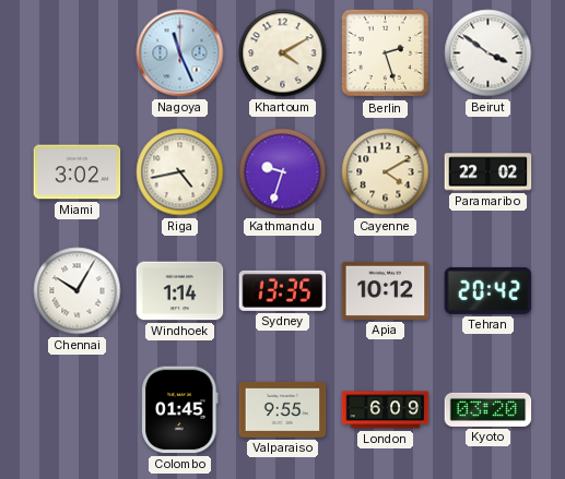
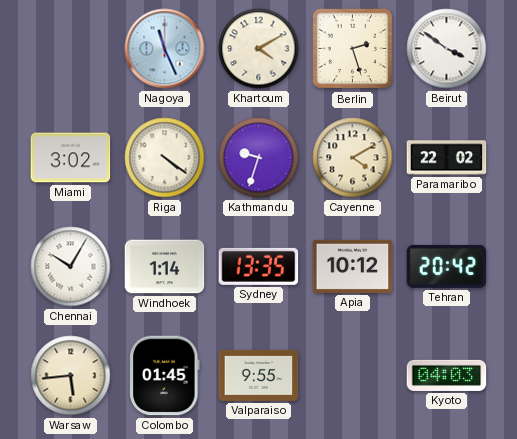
Riga: 4:43 -> 4:21
Warsaw: none -> 5:44
London: 6:09 -> none
Kyoto: 03:20 -> 04:03
